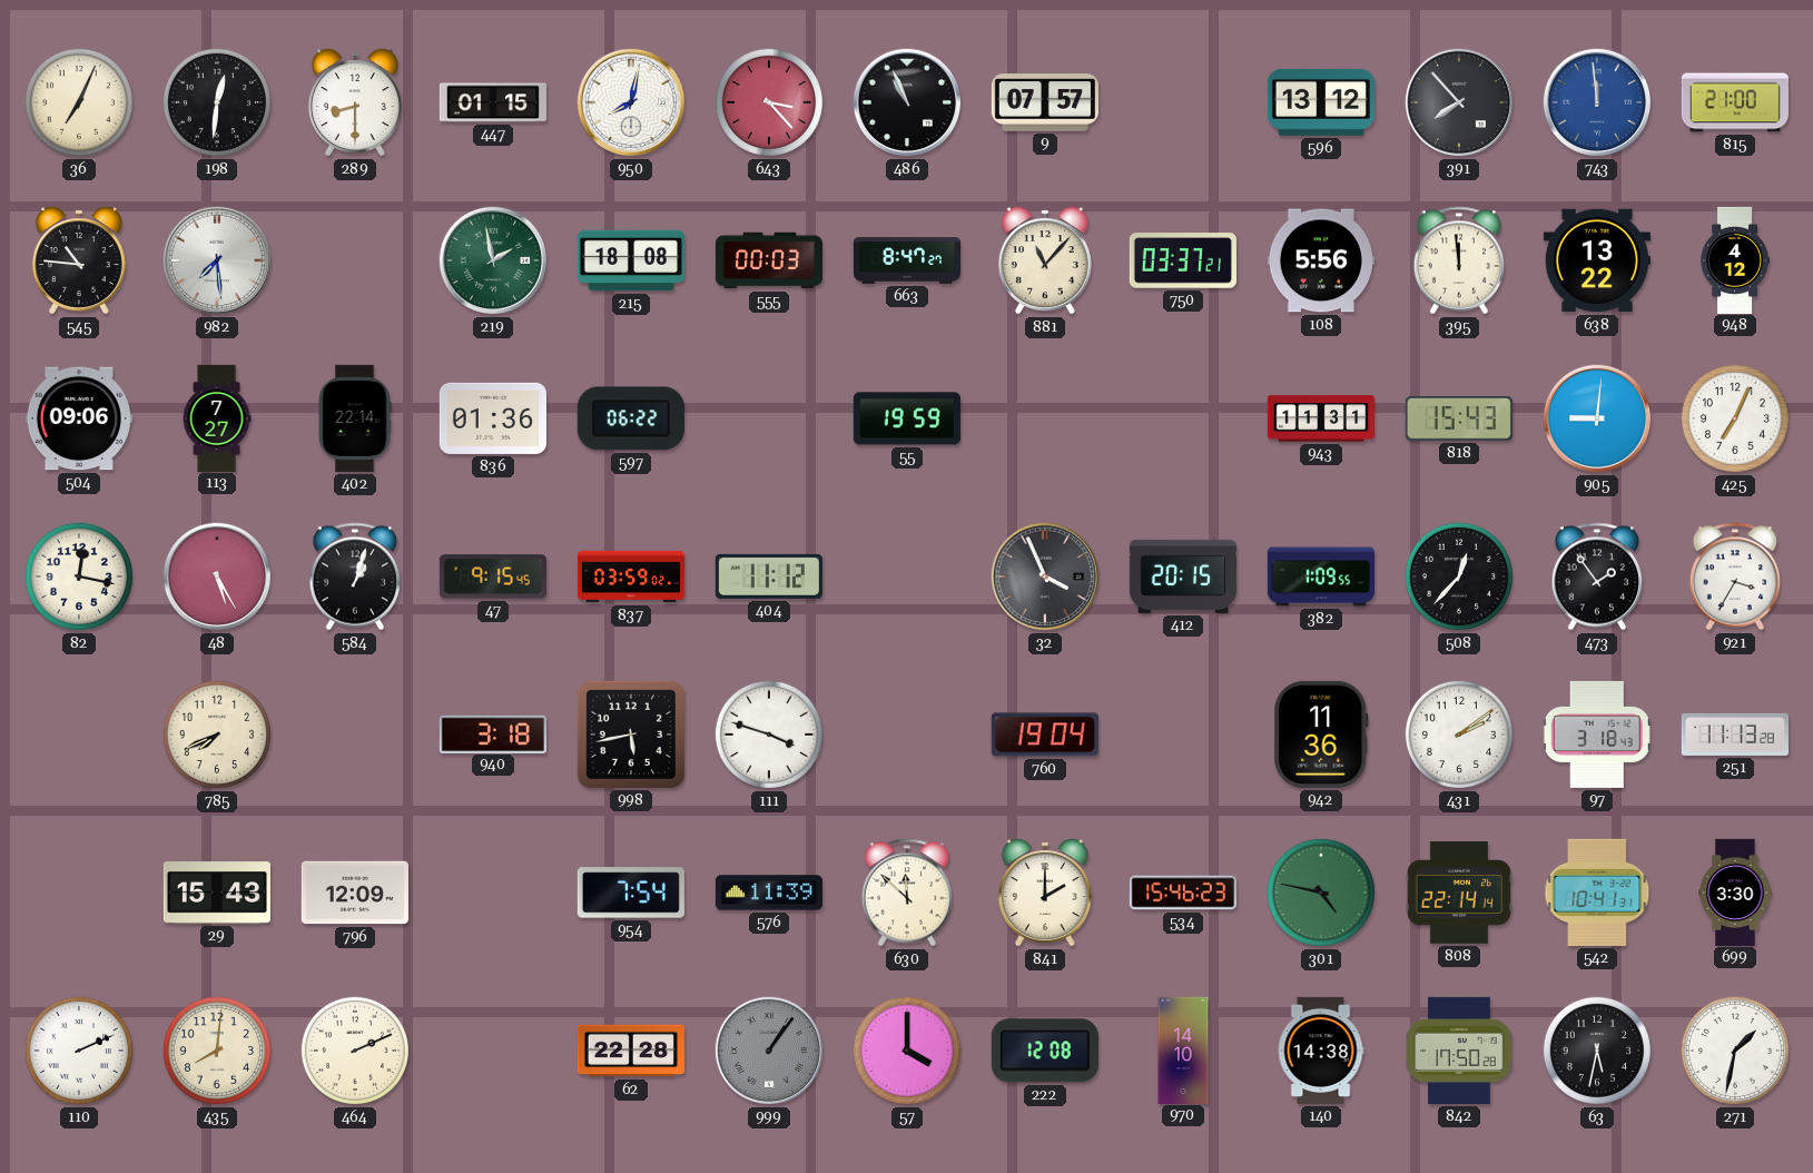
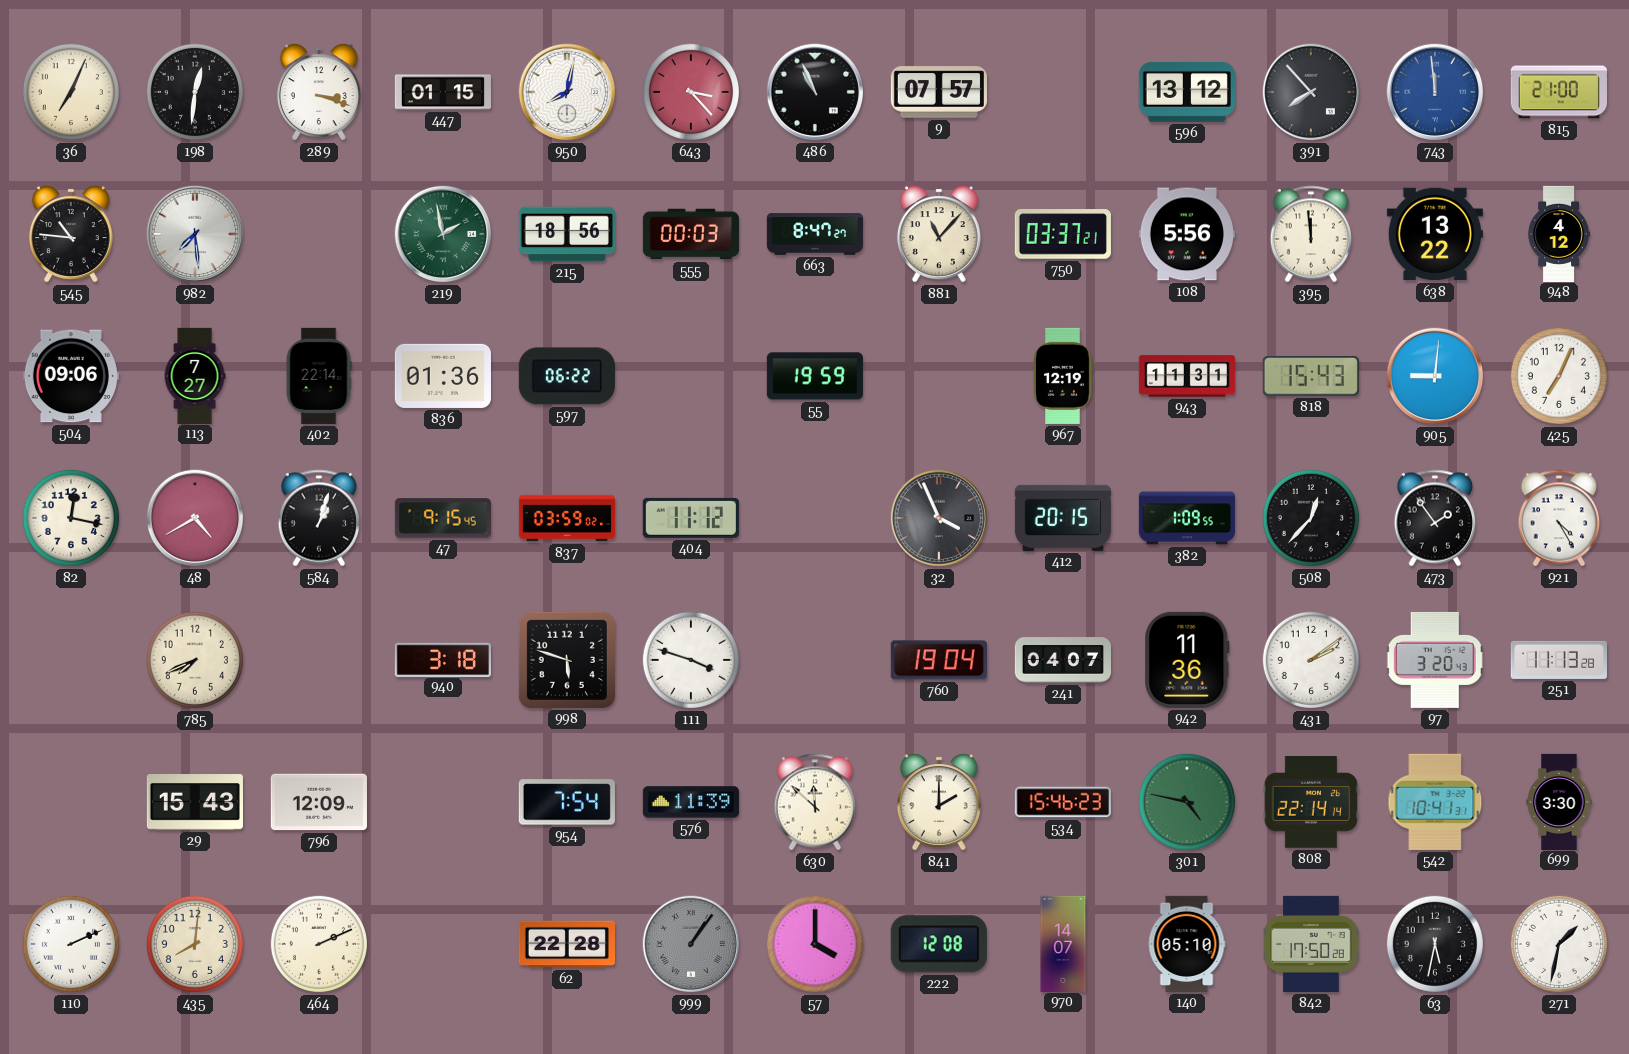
289: 8:30 -> 3:18
215: 18:08 -> 18:56
967: none -> 12:19
48: 5:25 -> 4:40
921: 3:35 -> 4:25
998: 5:43 -> 5:48
241: none -> 04:07
97: 3:18 -> 3:20
970: 14:10 -> 14:07
140: 14:38 -> 05:10
